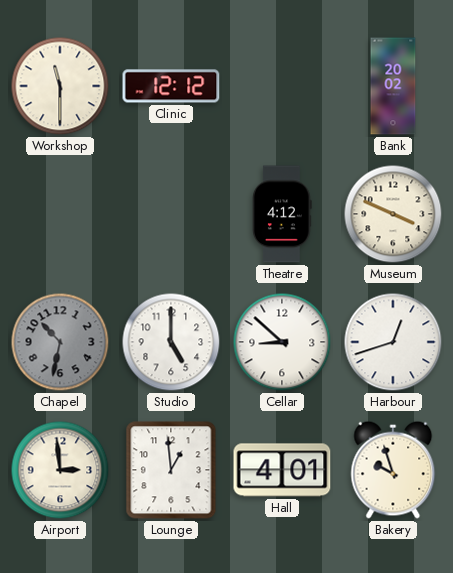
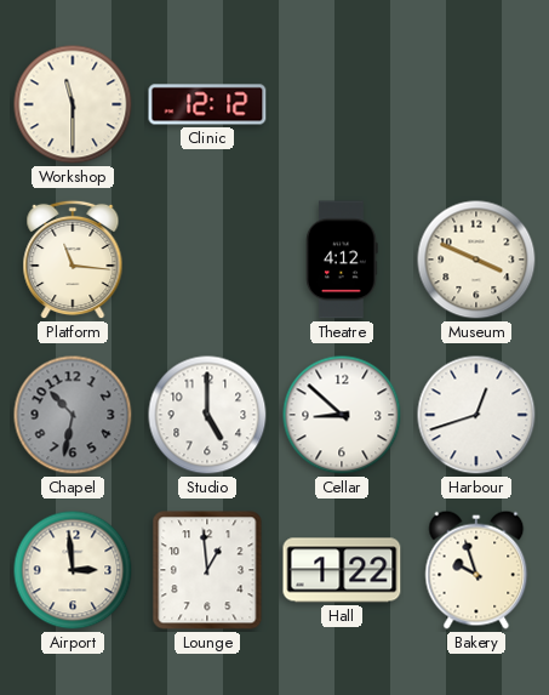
Bank: 20:02 -> none
Platform: none -> 11:16
Hall: 4:01 -> 1:22
